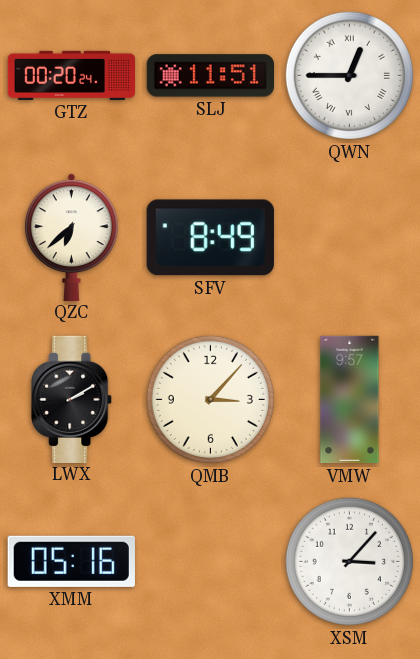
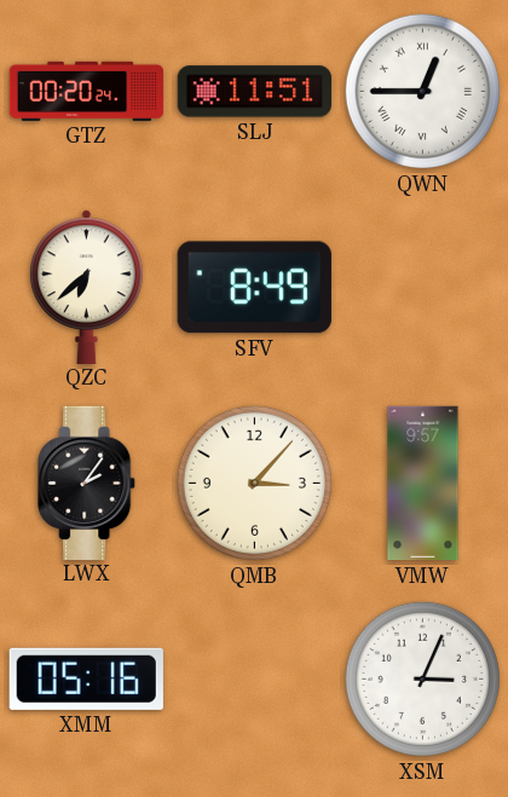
LWX: 2:10 -> 2:06
XSM: 3:07 -> 3:04
